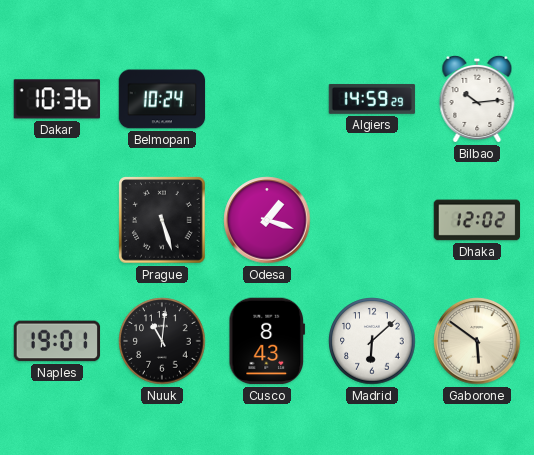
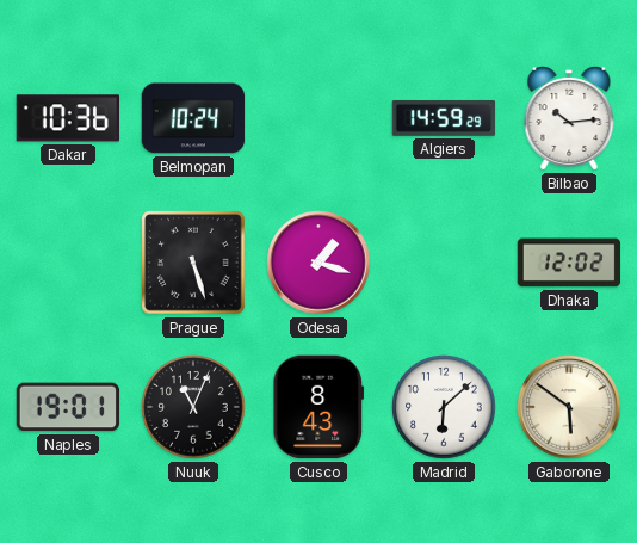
Nuuk: 11:01 -> 11:04
